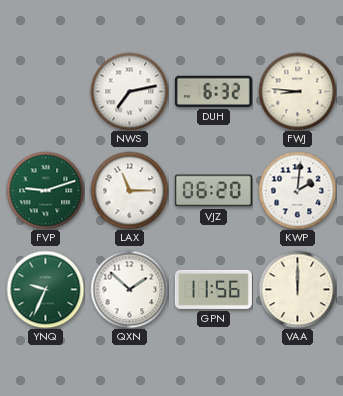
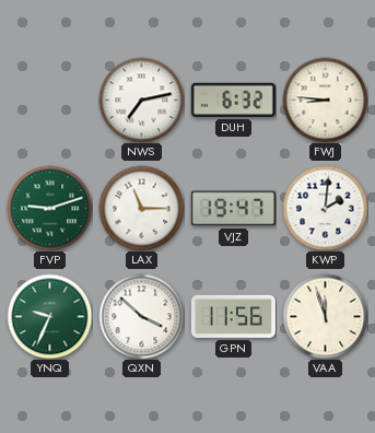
VJZ: 06:20 -> 19:47
QXN: 1:52 -> 3:52
VAA: 12:00 -> 11:57
